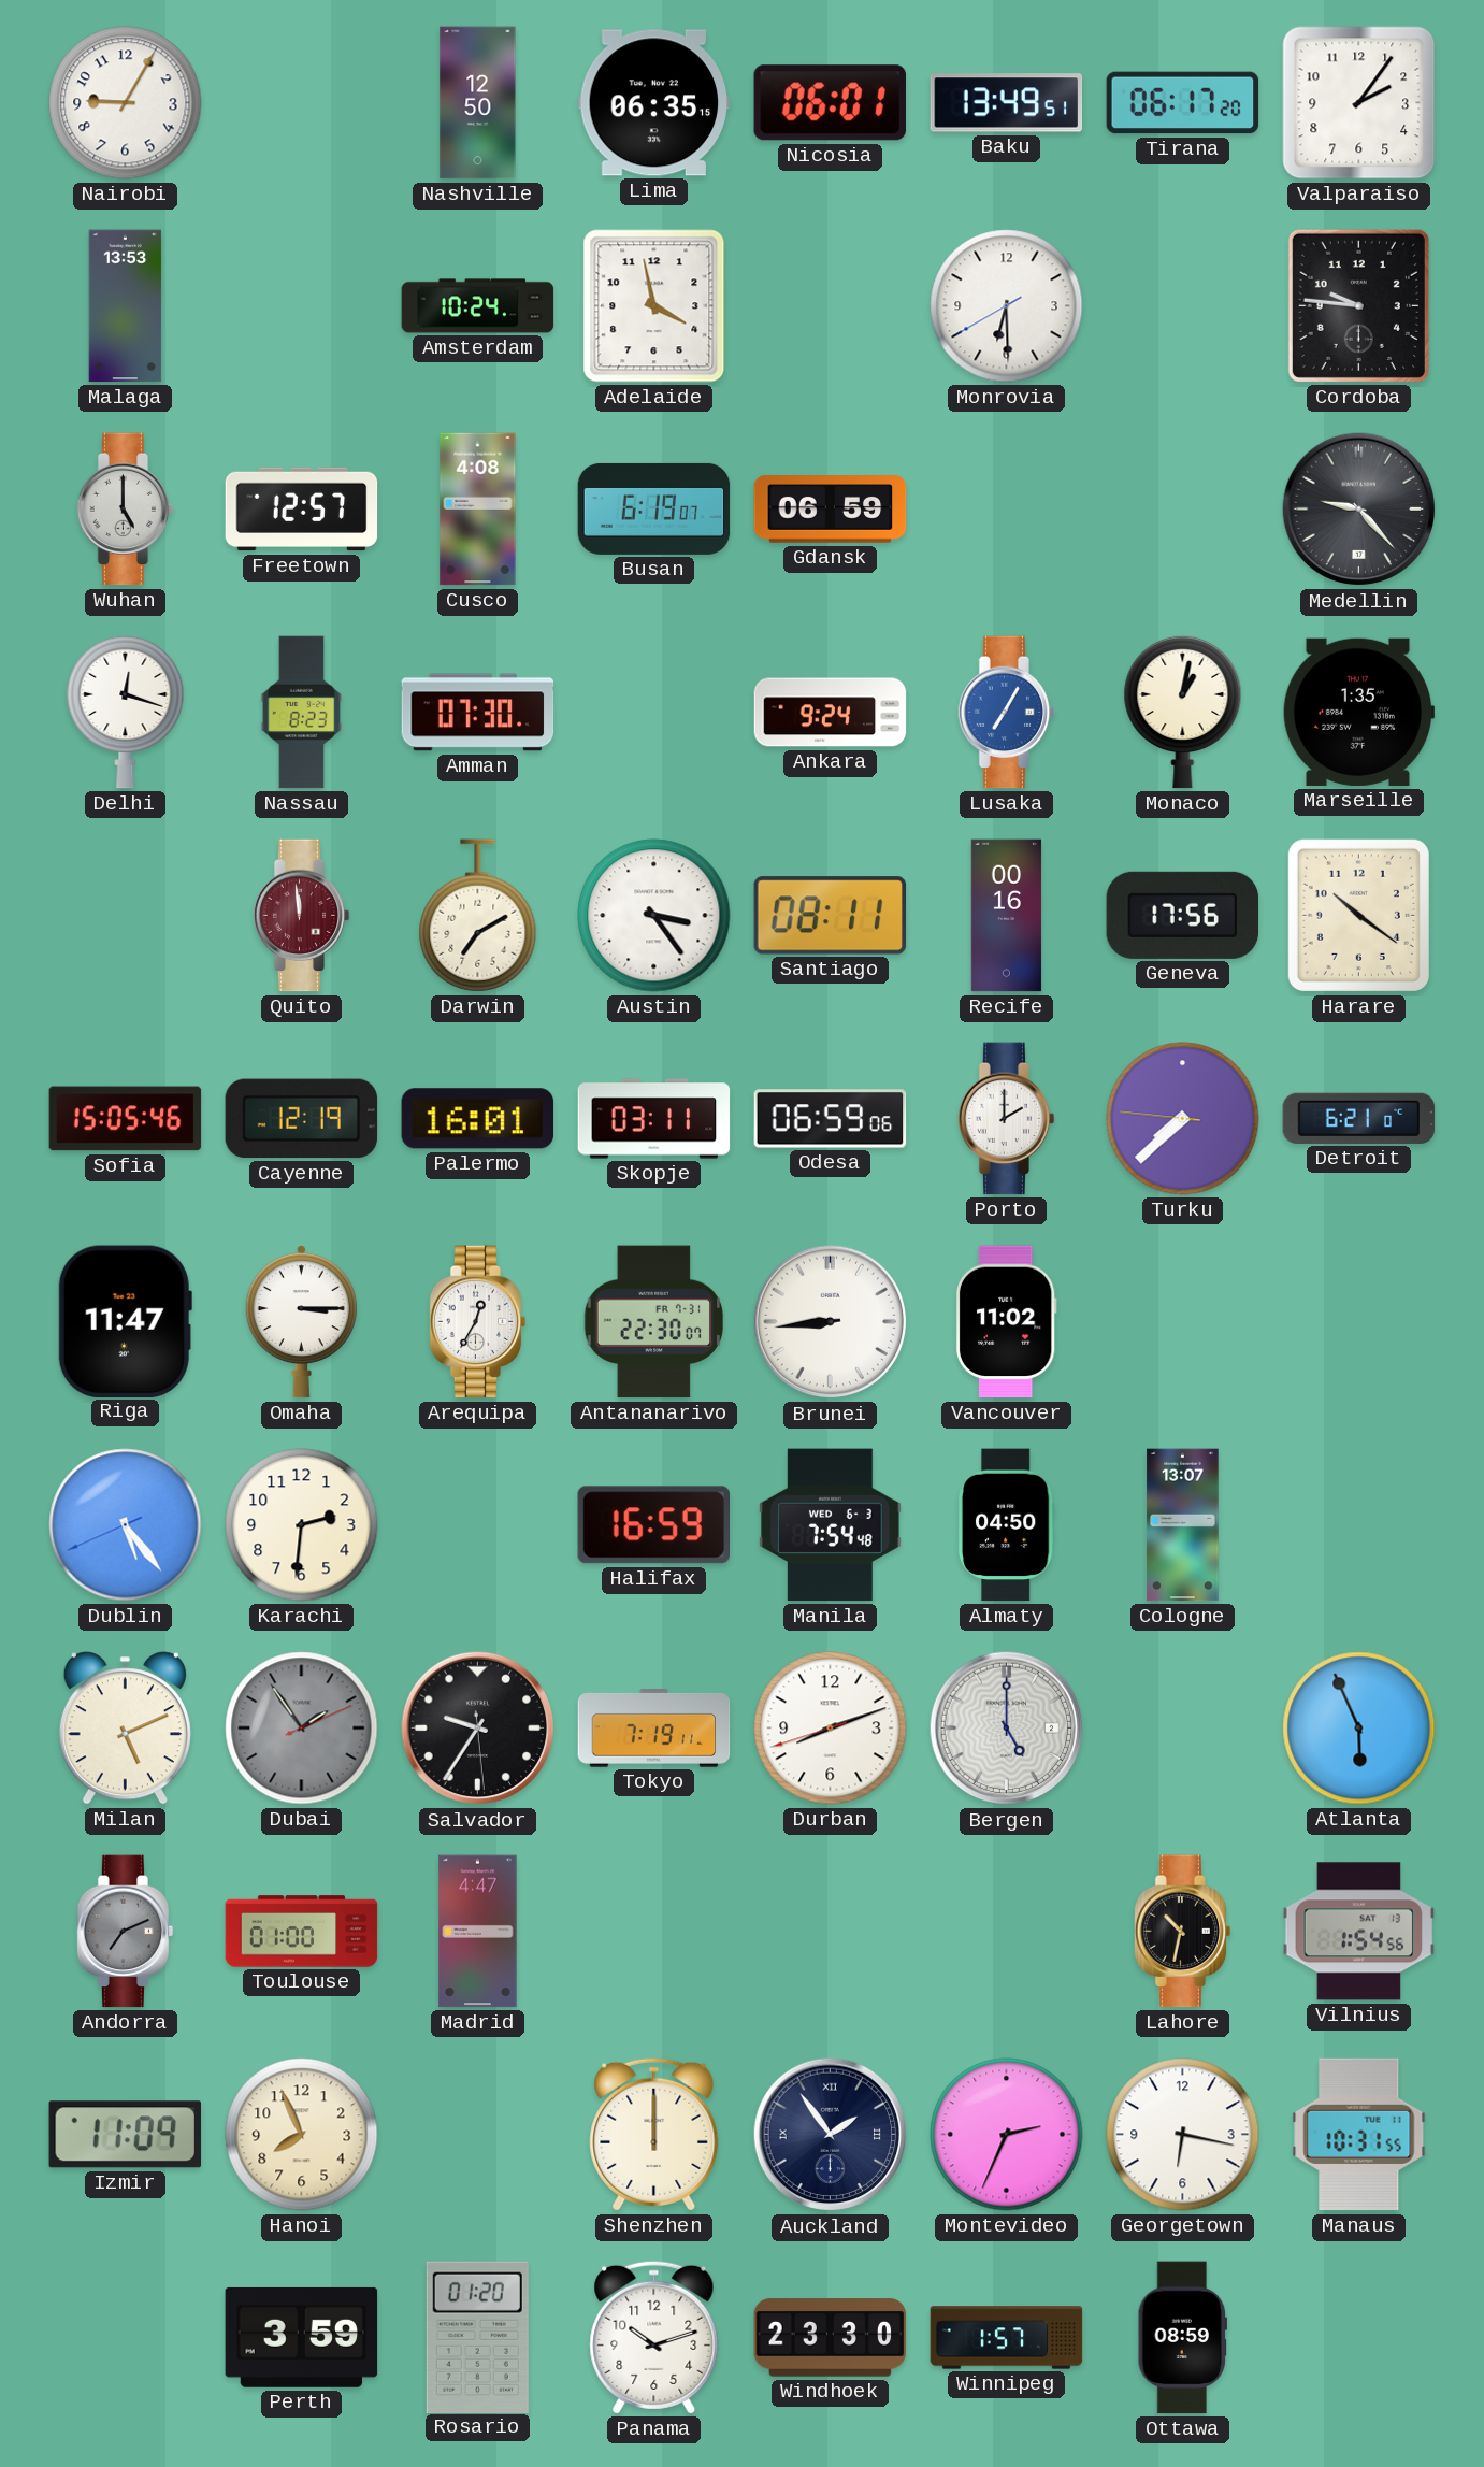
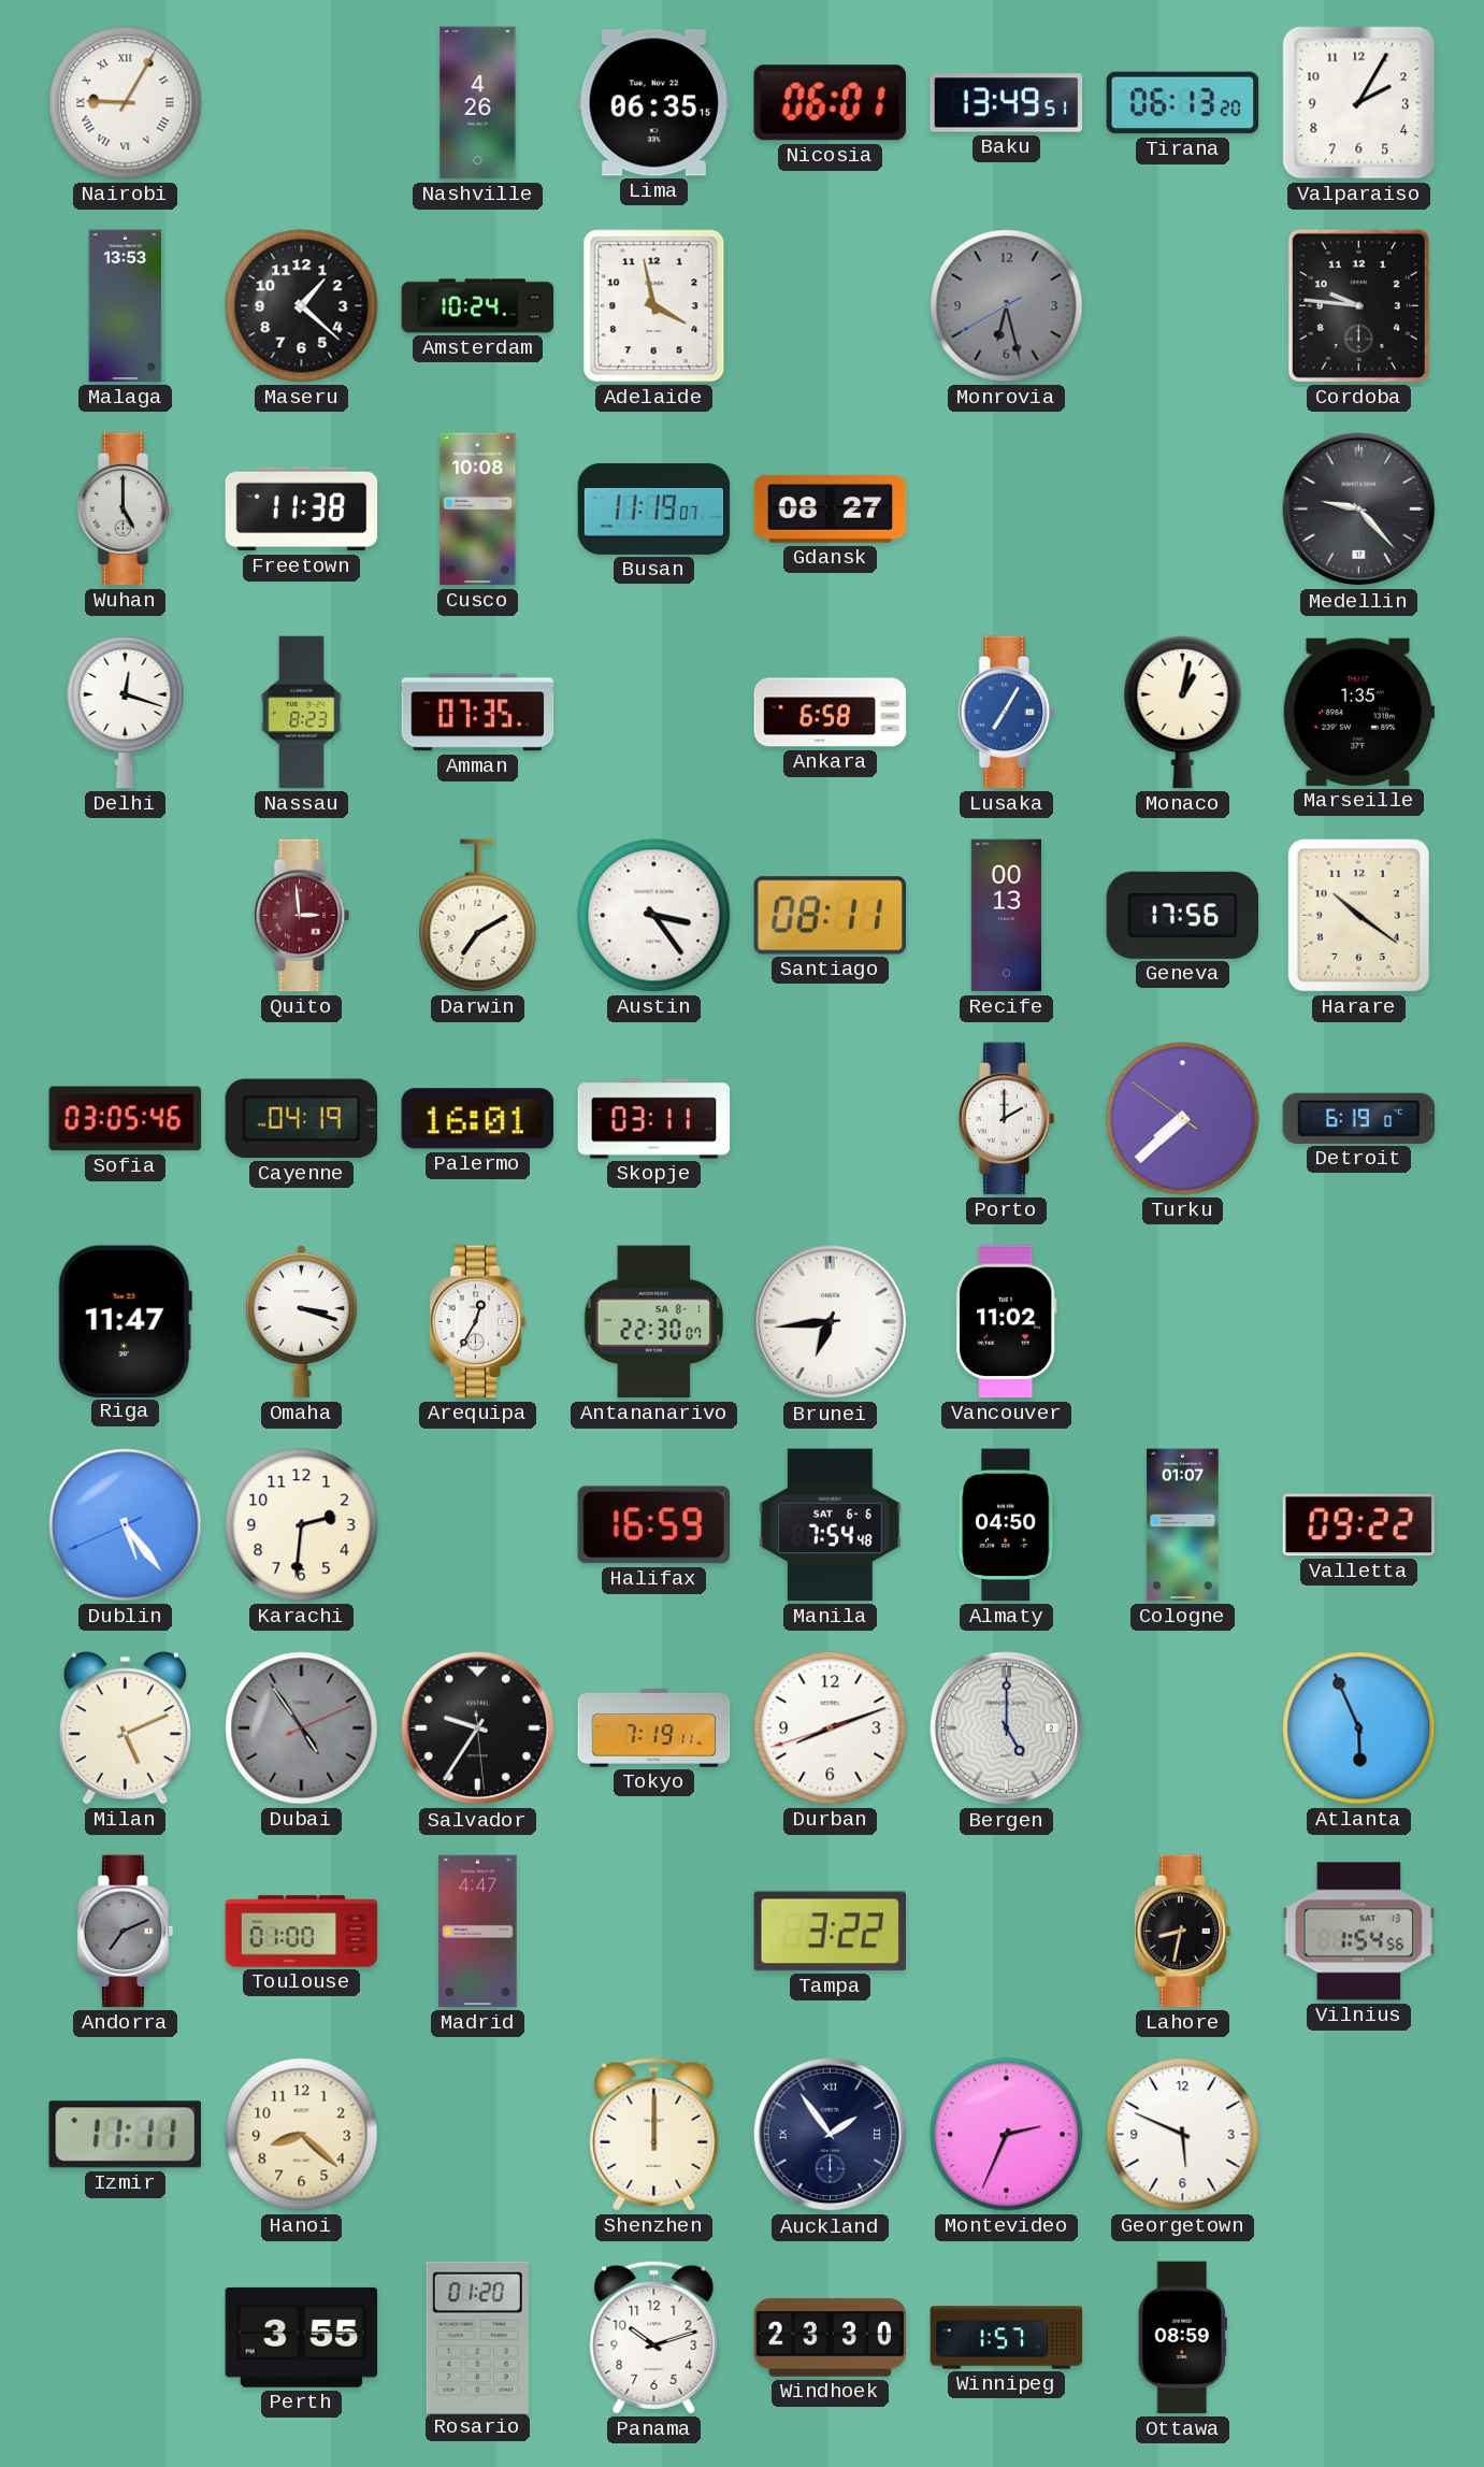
Nairobi numerals: Arabic -> Roman
Nashville: 12:50 -> 4:26
Tirana: 06:17 -> 06:13
Valparaiso: 2:06 -> 2:05
Maseru: none -> 1:22
Monrovia: 6:29 -> 6:27
Monrovia dial: white -> grey
Freetown: 12:57 -> 11:38
Cusco: 4:08 -> 10:08
Busan: 6:19 -> 11:19
Gdansk: 06:59 -> 08:27
Amman: 07:30 -> 07:35
Ankara: 9:24 -> 6:58
Quito: 11:59 -> 2:59
Recife: 00:16 -> 00:13
Sofia: 15:05 -> 03:05
Cayenne: 12:19 -> 04:19
Odesa: 06:59 -> none
Turku: 7:37:46 -> 7:37:51
Detroit: 6:21 -> 6:19
Omaha: 3:15 -> 3:18
Antananarivo date: FR 7-31 -> SA 8-1
Brunei: 8:44 -> 6:44
Manila date: WED 6-3 -> SAT 6-6
Cologne: 13:07 -> 01:07
Valletta: none -> 09:22
Dubai: 1:54 -> 4:54
Tampa: none -> 3:22
Lahore: 10:32 -> 8:32
Izmir: 11:09 -> 11:11
Hanoi: 7:56 -> 8:22
Georgetown: 6:17 -> 5:49
Manaus: 10:31 -> none
Perth: 3:59 -> 3:55
